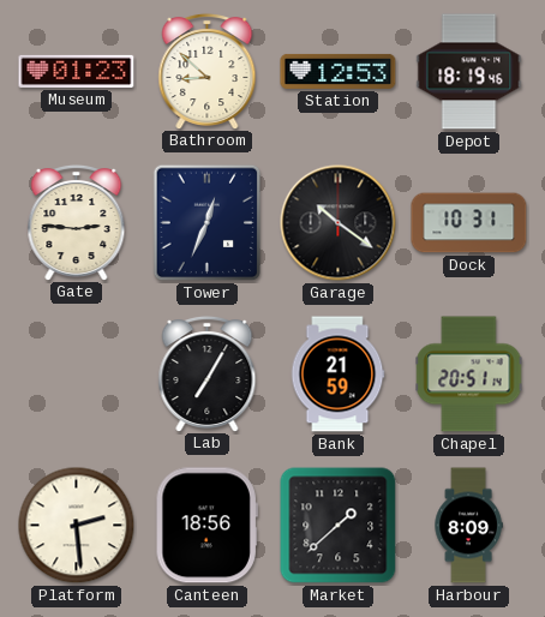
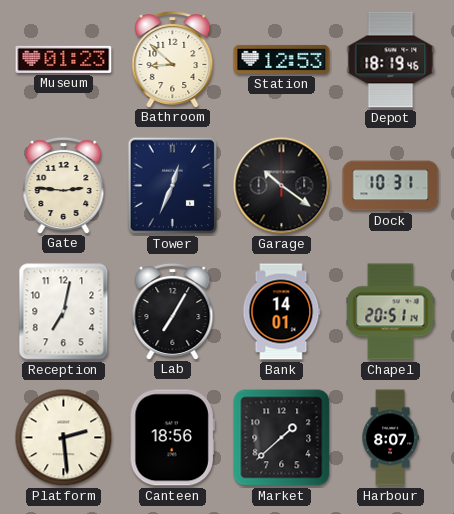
Reception: none -> 7:02
Bank: 21:59 -> 14:01
Harbour: 8:09 -> 8:07
